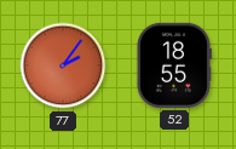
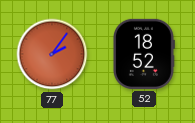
52: 18:55 -> 18:52
